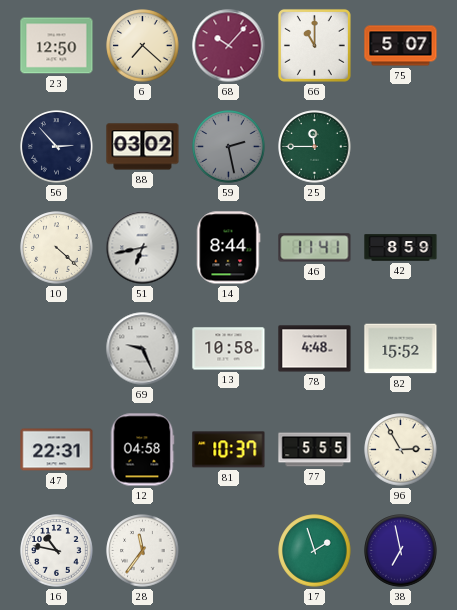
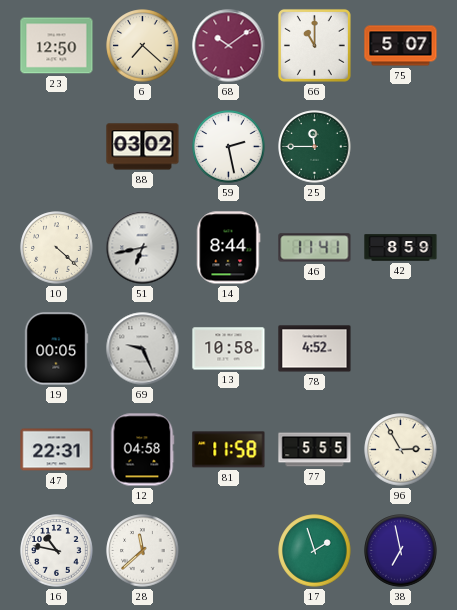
68: 10:07 -> 10:09
56: 2:53 -> none
59 dial: grey -> white
19: none -> 00:05
78: 4:48 -> 4:52
82: 15:52 -> none
81: 10:37 -> 11:58
28: 11:36 -> 11:38
